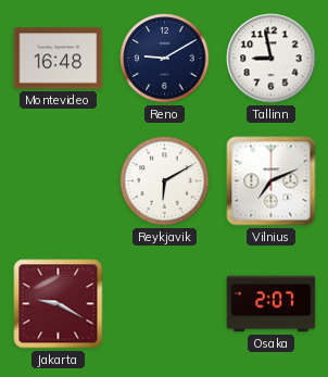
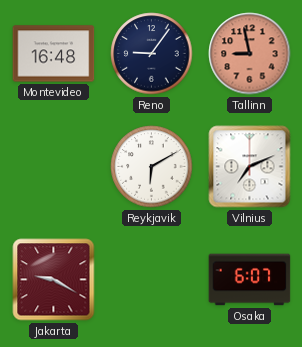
Reno: 9:10 -> 9:06
Tallinn dial: white -> salmon
Osaka: 2:07 -> 6:07
